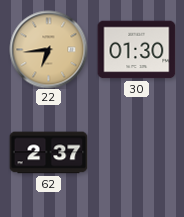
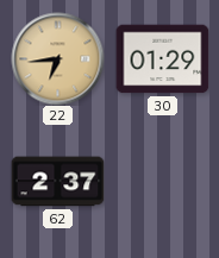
30: 01:30 -> 01:29
